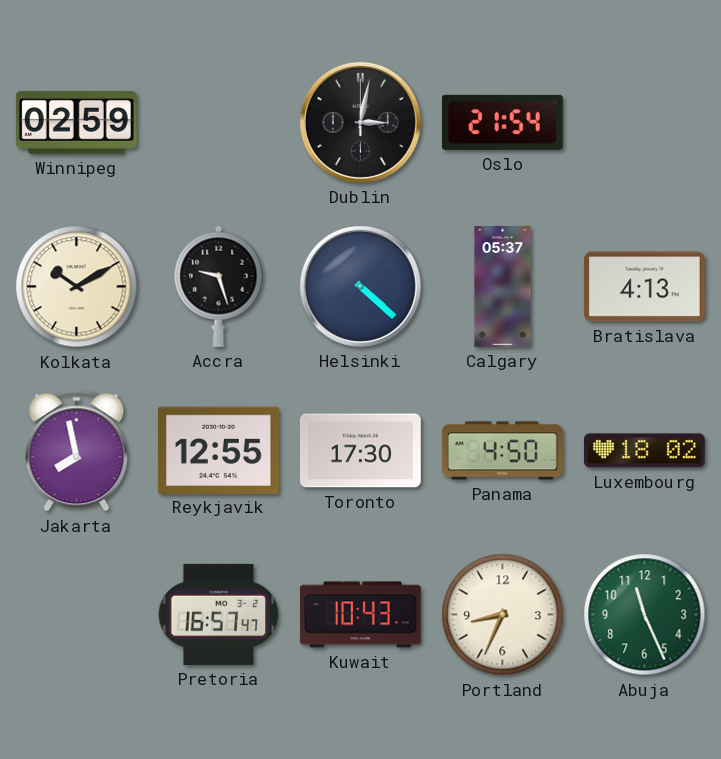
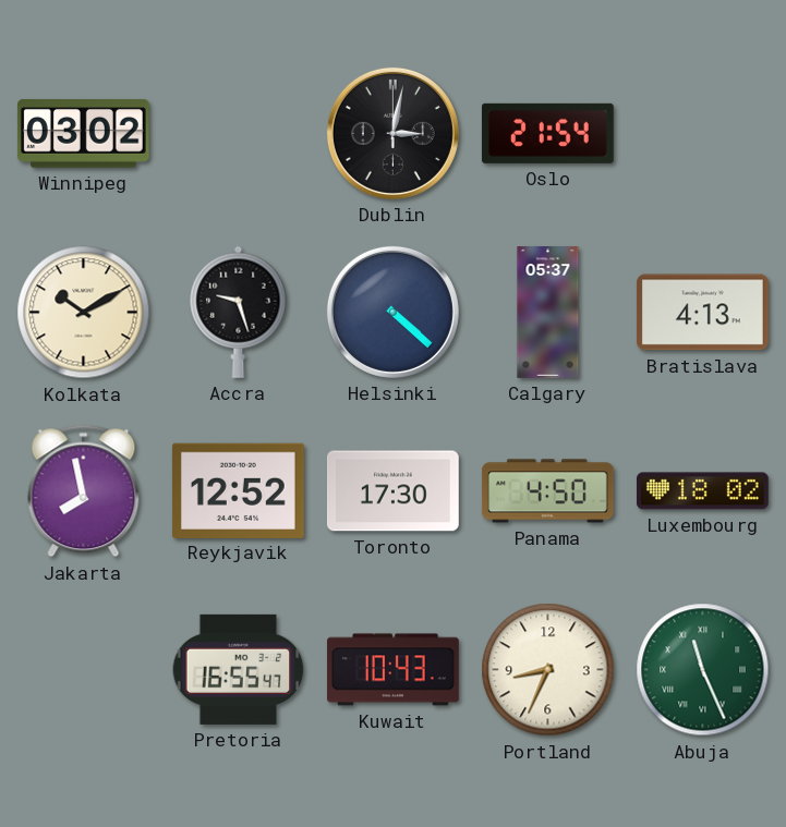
Winnipeg: 02:59 -> 03:02
Reykjavik: 12:55 -> 12:52
Pretoria: 16:57 -> 16:55
Abuja numerals: Arabic -> Roman
